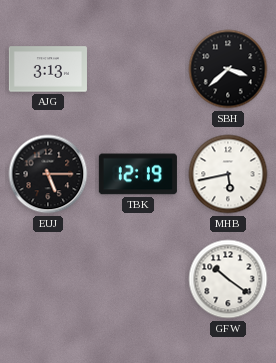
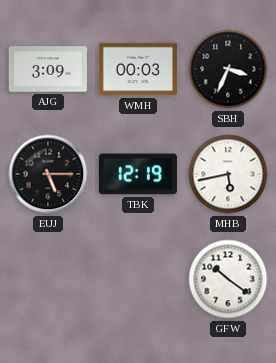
AJG: 3:13 -> 3:09
WMH: none -> 00:03
SBH: 3:38 -> 3:34
